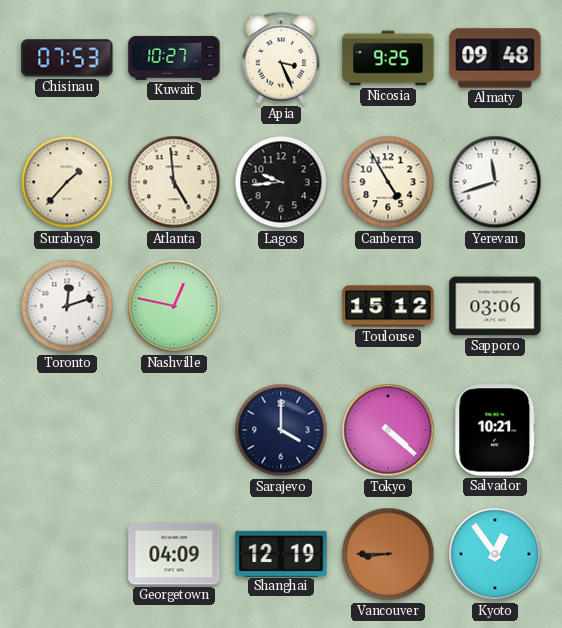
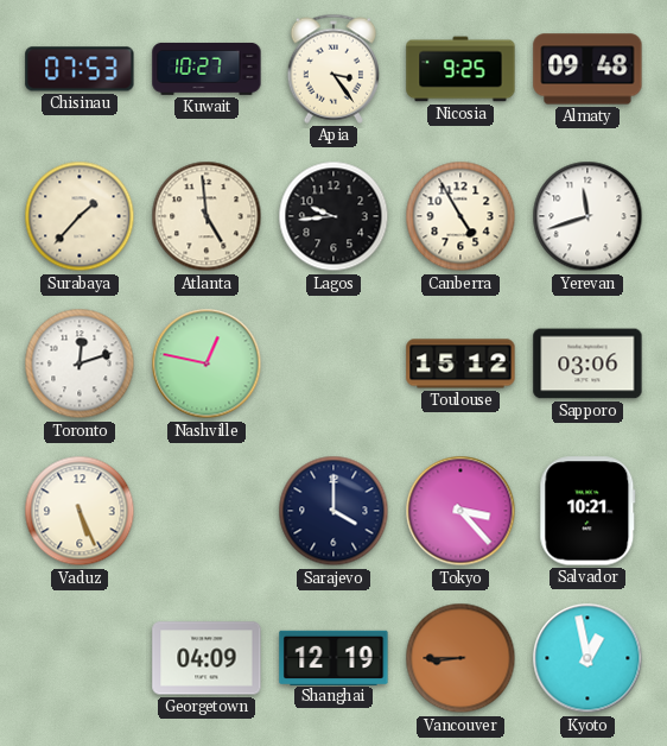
Apia: 3:26 -> 3:24
Vaduz: none -> 5:26
Tokyo: 4:22 -> 3:23
Kyoto: 12:54 -> 12:58
